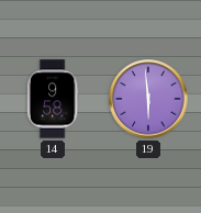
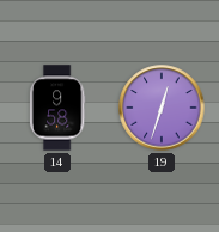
19: 5:59 -> 12:33
